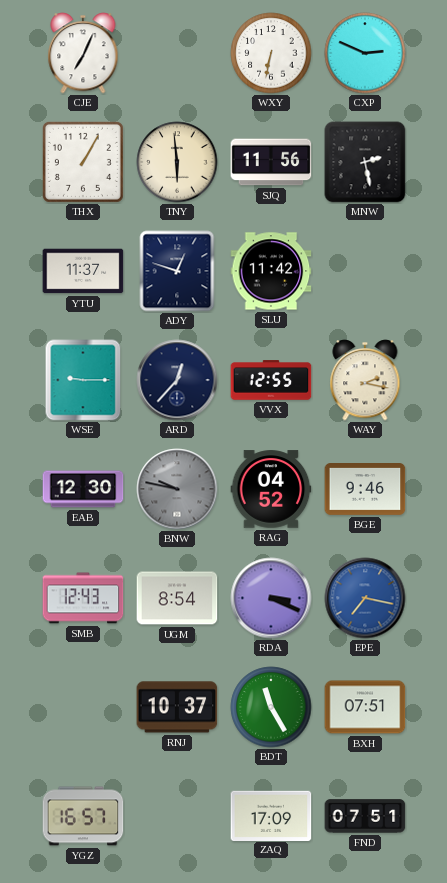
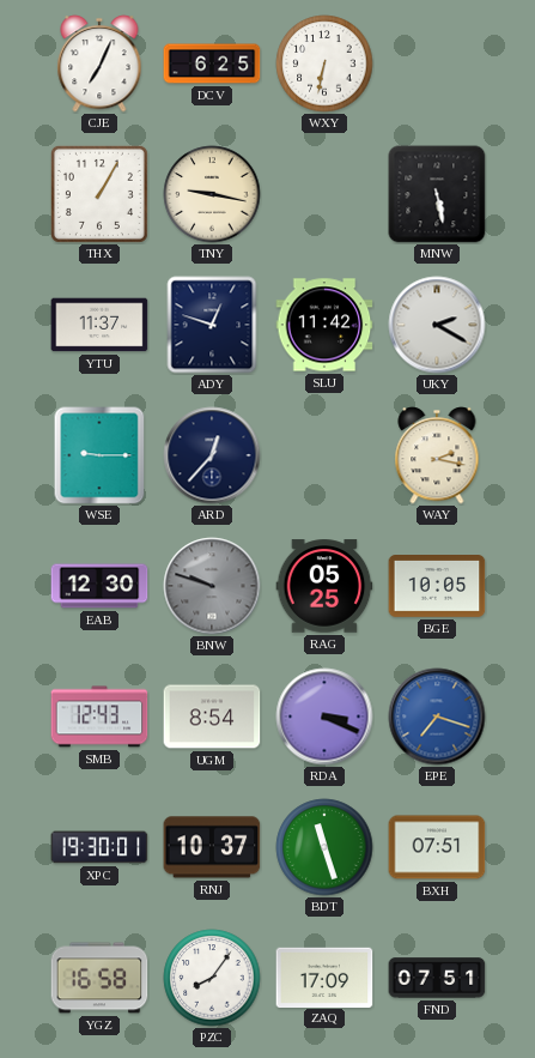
DCV: none -> 6:25
CXP: 2:49 -> none
TNY: 5:59 -> 9:17
SJQ: 11:56 -> none
MNW: 2:28 -> 5:28
UKY: none -> 2:20
VVX: 12:55 -> none
BNW: 9:47 -> 9:48
RAG: 04:52 -> 05:25
BGE: 9:46 -> 10:05
EPE: 7:17 -> 7:18
XPC: none -> 19:30
BDT: 11:25 -> 11:27
YGZ: 16:57 -> 16:58
PZC: none -> 8:06
